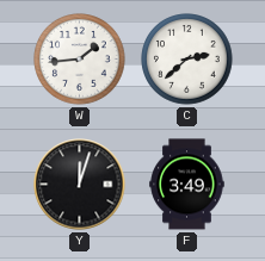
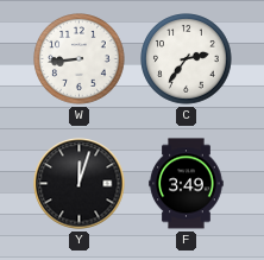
W: 1:44 -> 8:44
C: 2:38 -> 2:36
